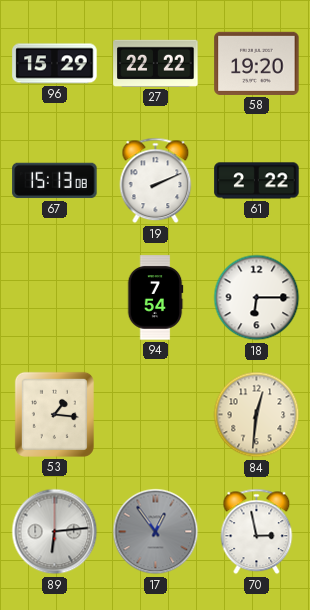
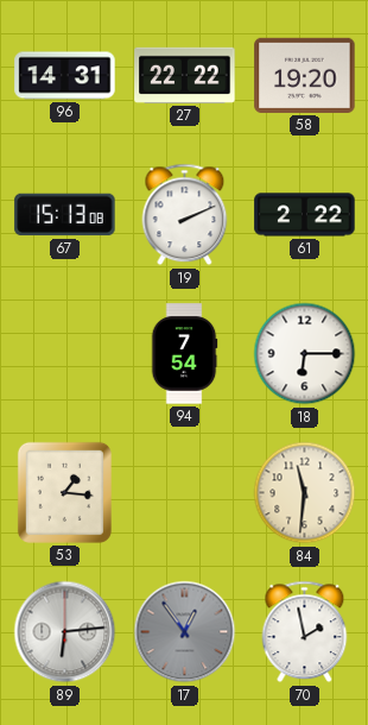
96: 15:29 -> 14:31
84: 12:31 -> 11:31
70: 2:58 -> 1:58
